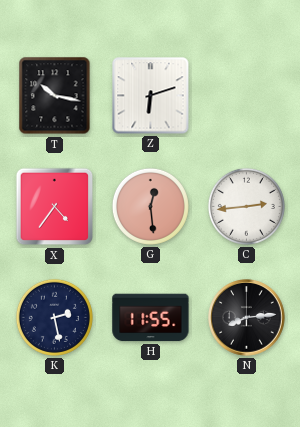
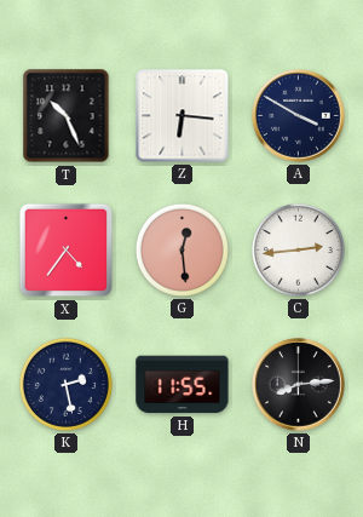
T: 10:17 -> 10:26
Z: 6:12 -> 6:16
A: none -> 3:50
